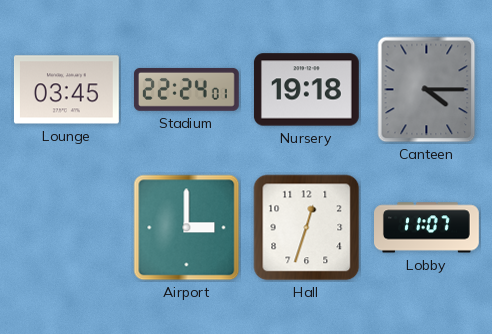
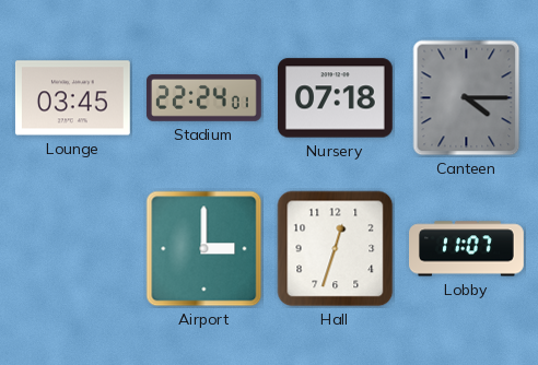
Nursery: 19:18 -> 07:18
